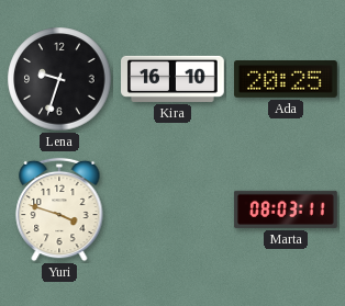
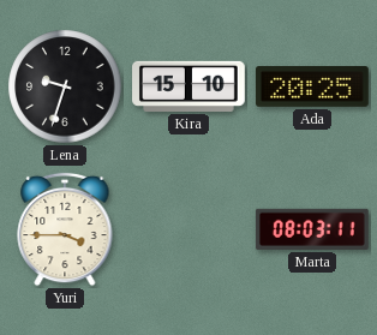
Kira: 16:10 -> 15:10
Yuri: 3:48 -> 3:45
